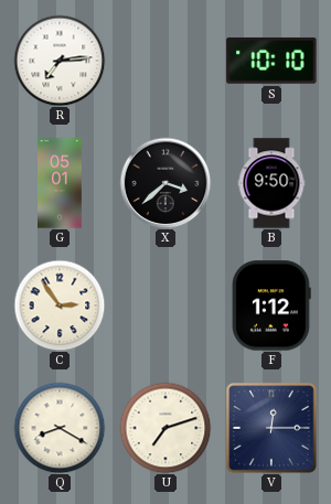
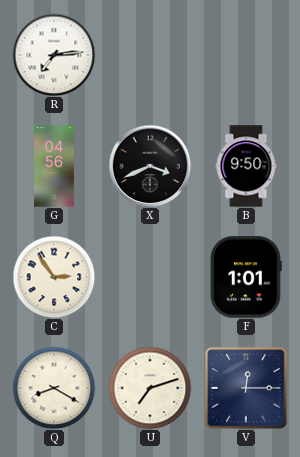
S: 10:10 -> none
G: 05:01 -> 04:56
X: 3:38 -> 3:41
F: 1:12 -> 1:01
